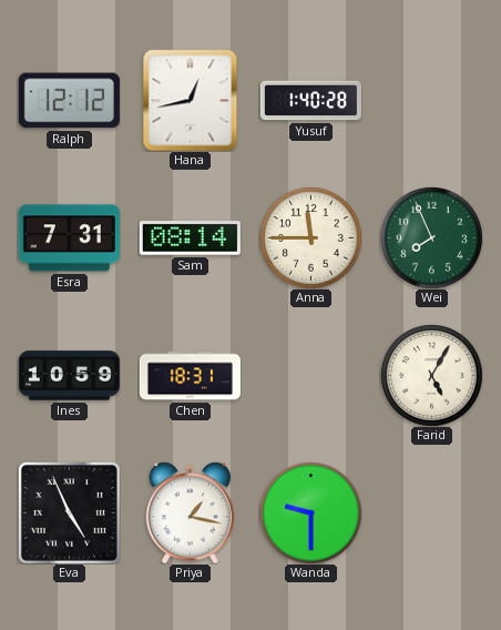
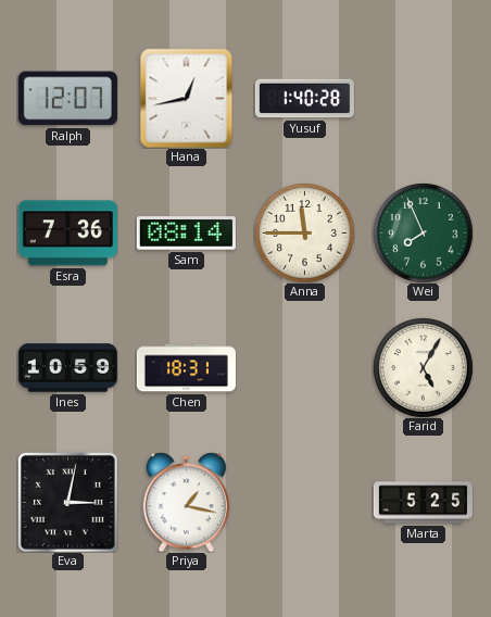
Ralph: 12:12 -> 12:07
Esra: 7:31 -> 7:36
Eva: 4:56 -> 3:02
Wanda: 9:30 -> none
Marta: none -> 5:25
